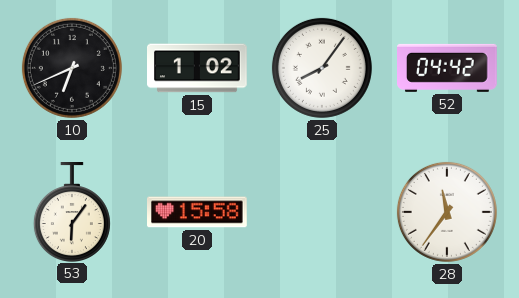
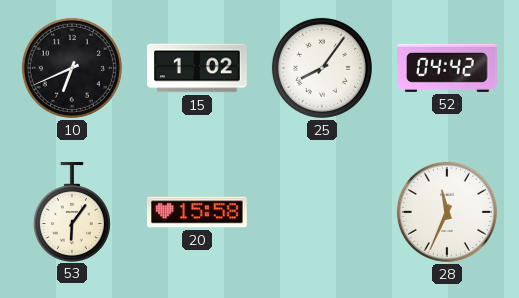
28: 11:36 -> 11:34
